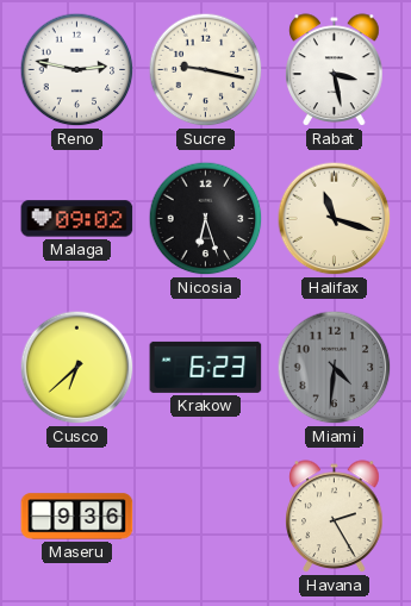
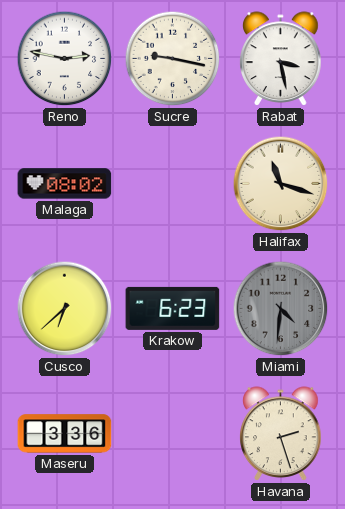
Malaga: 09:02 -> 08:02
Nicosia: 6:27 -> none
Maseru: 9:36 -> 3:36
Havana: 2:25 -> 2:27
